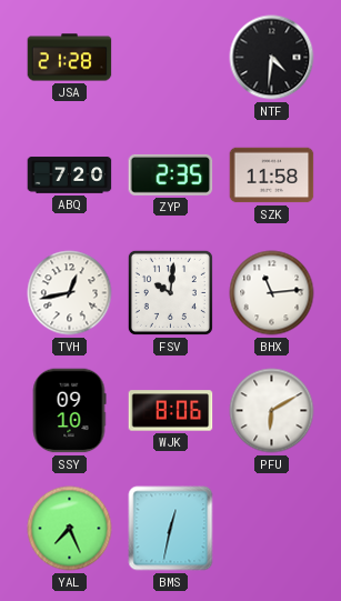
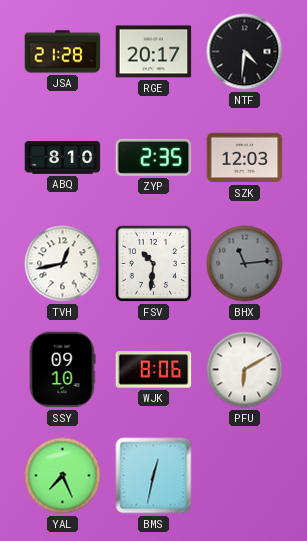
RGE: none -> 20:17
ABQ: 7:20 -> 8:10
SZK: 11:58 -> 12:03
FSV: 10:01 -> 10:31
BHX dial: white -> grey
